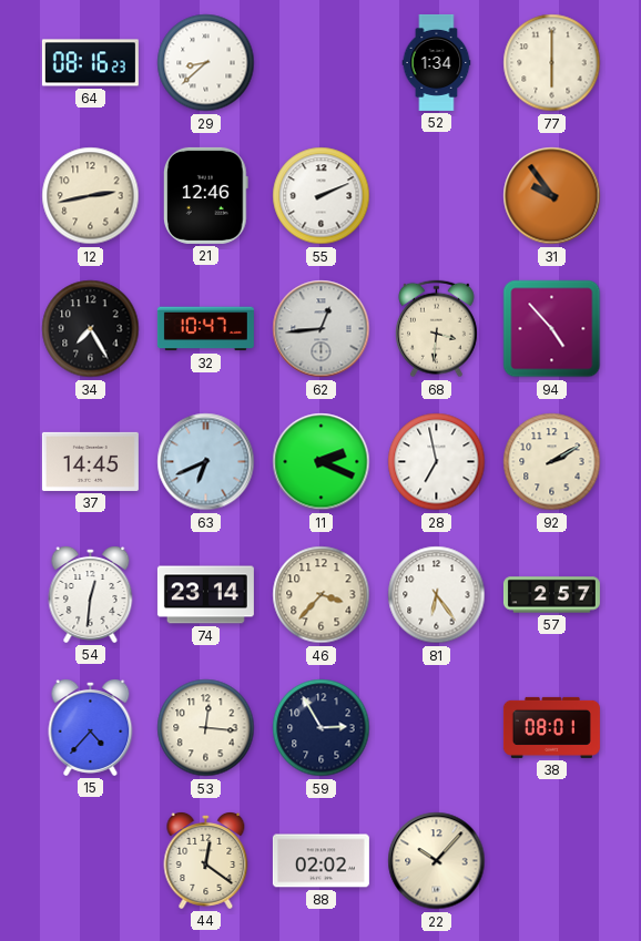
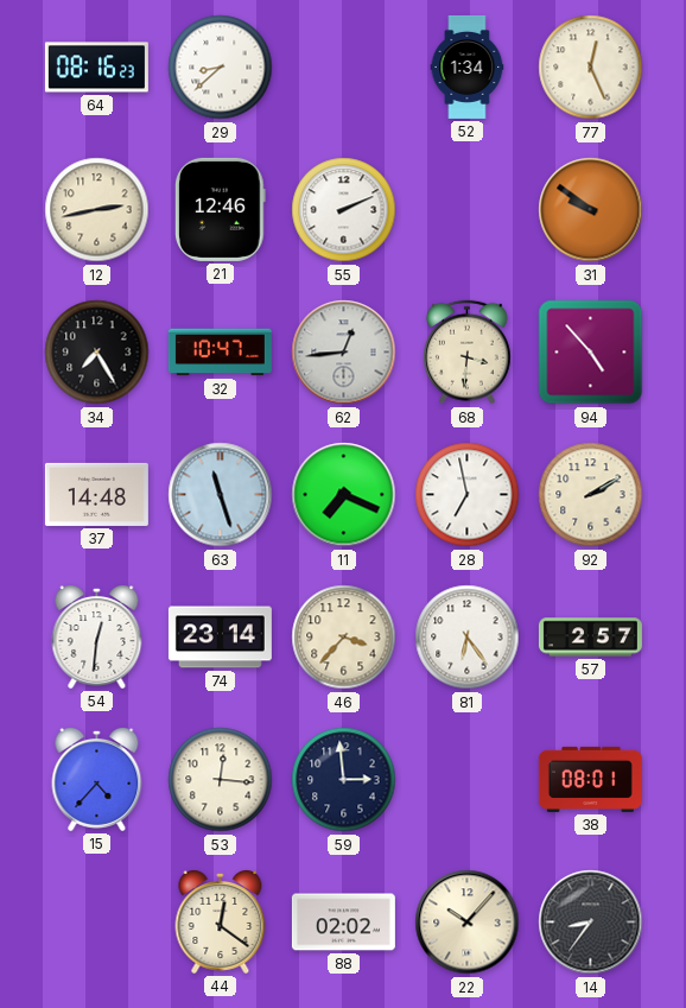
77: 6:00 -> 12:26
31: 9:54 -> 9:51
37: 14:45 -> 14:48
63: 6:41 -> 11:27
11: 2:19 -> 7:19
59: 2:55 -> 2:59
14: none -> 8:36
